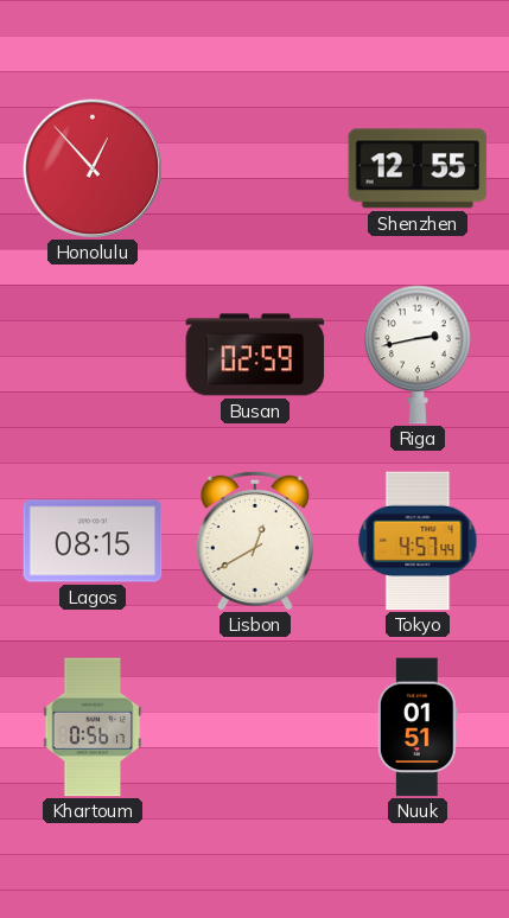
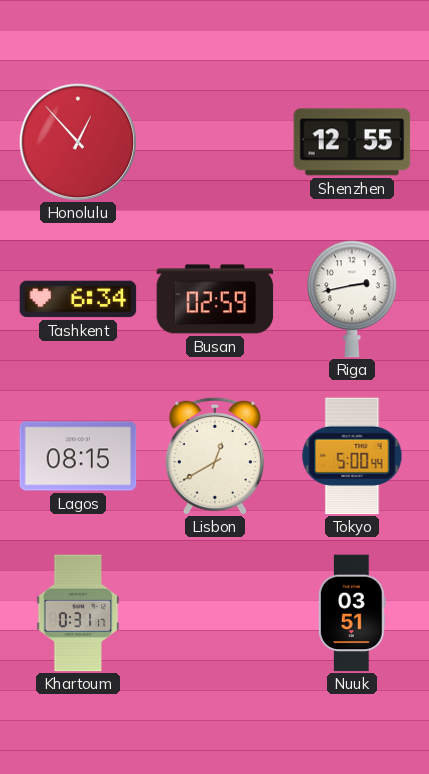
Tashkent: none -> 6:34
Tokyo: 4:57 -> 5:00
Khartoum: 0:56 -> 0:31
Nuuk: 01:51 -> 03:51
